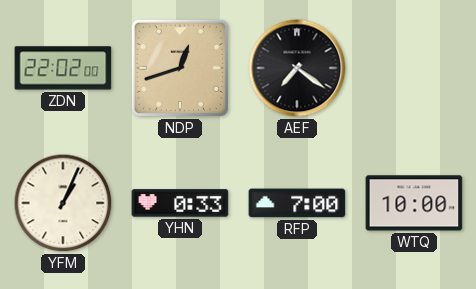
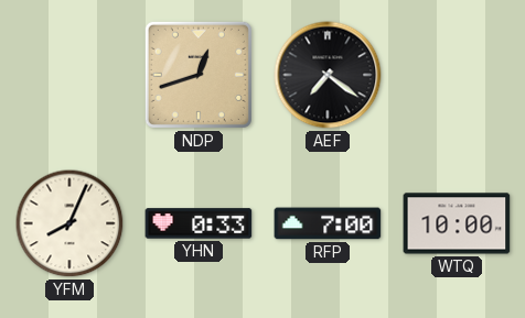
ZDN: 22:02 -> none
YFM: 1:04 -> 8:04
